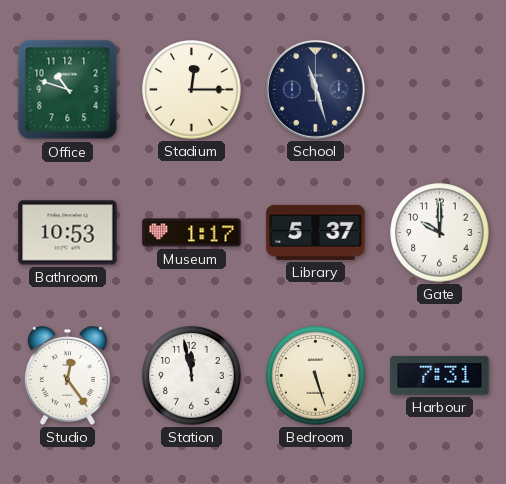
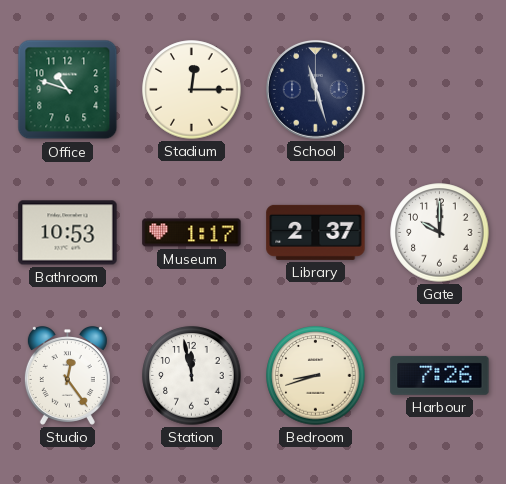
Library: 5:37 -> 2:37
Bedroom: 5:27 -> 8:42
Harbour: 7:31 -> 7:26
